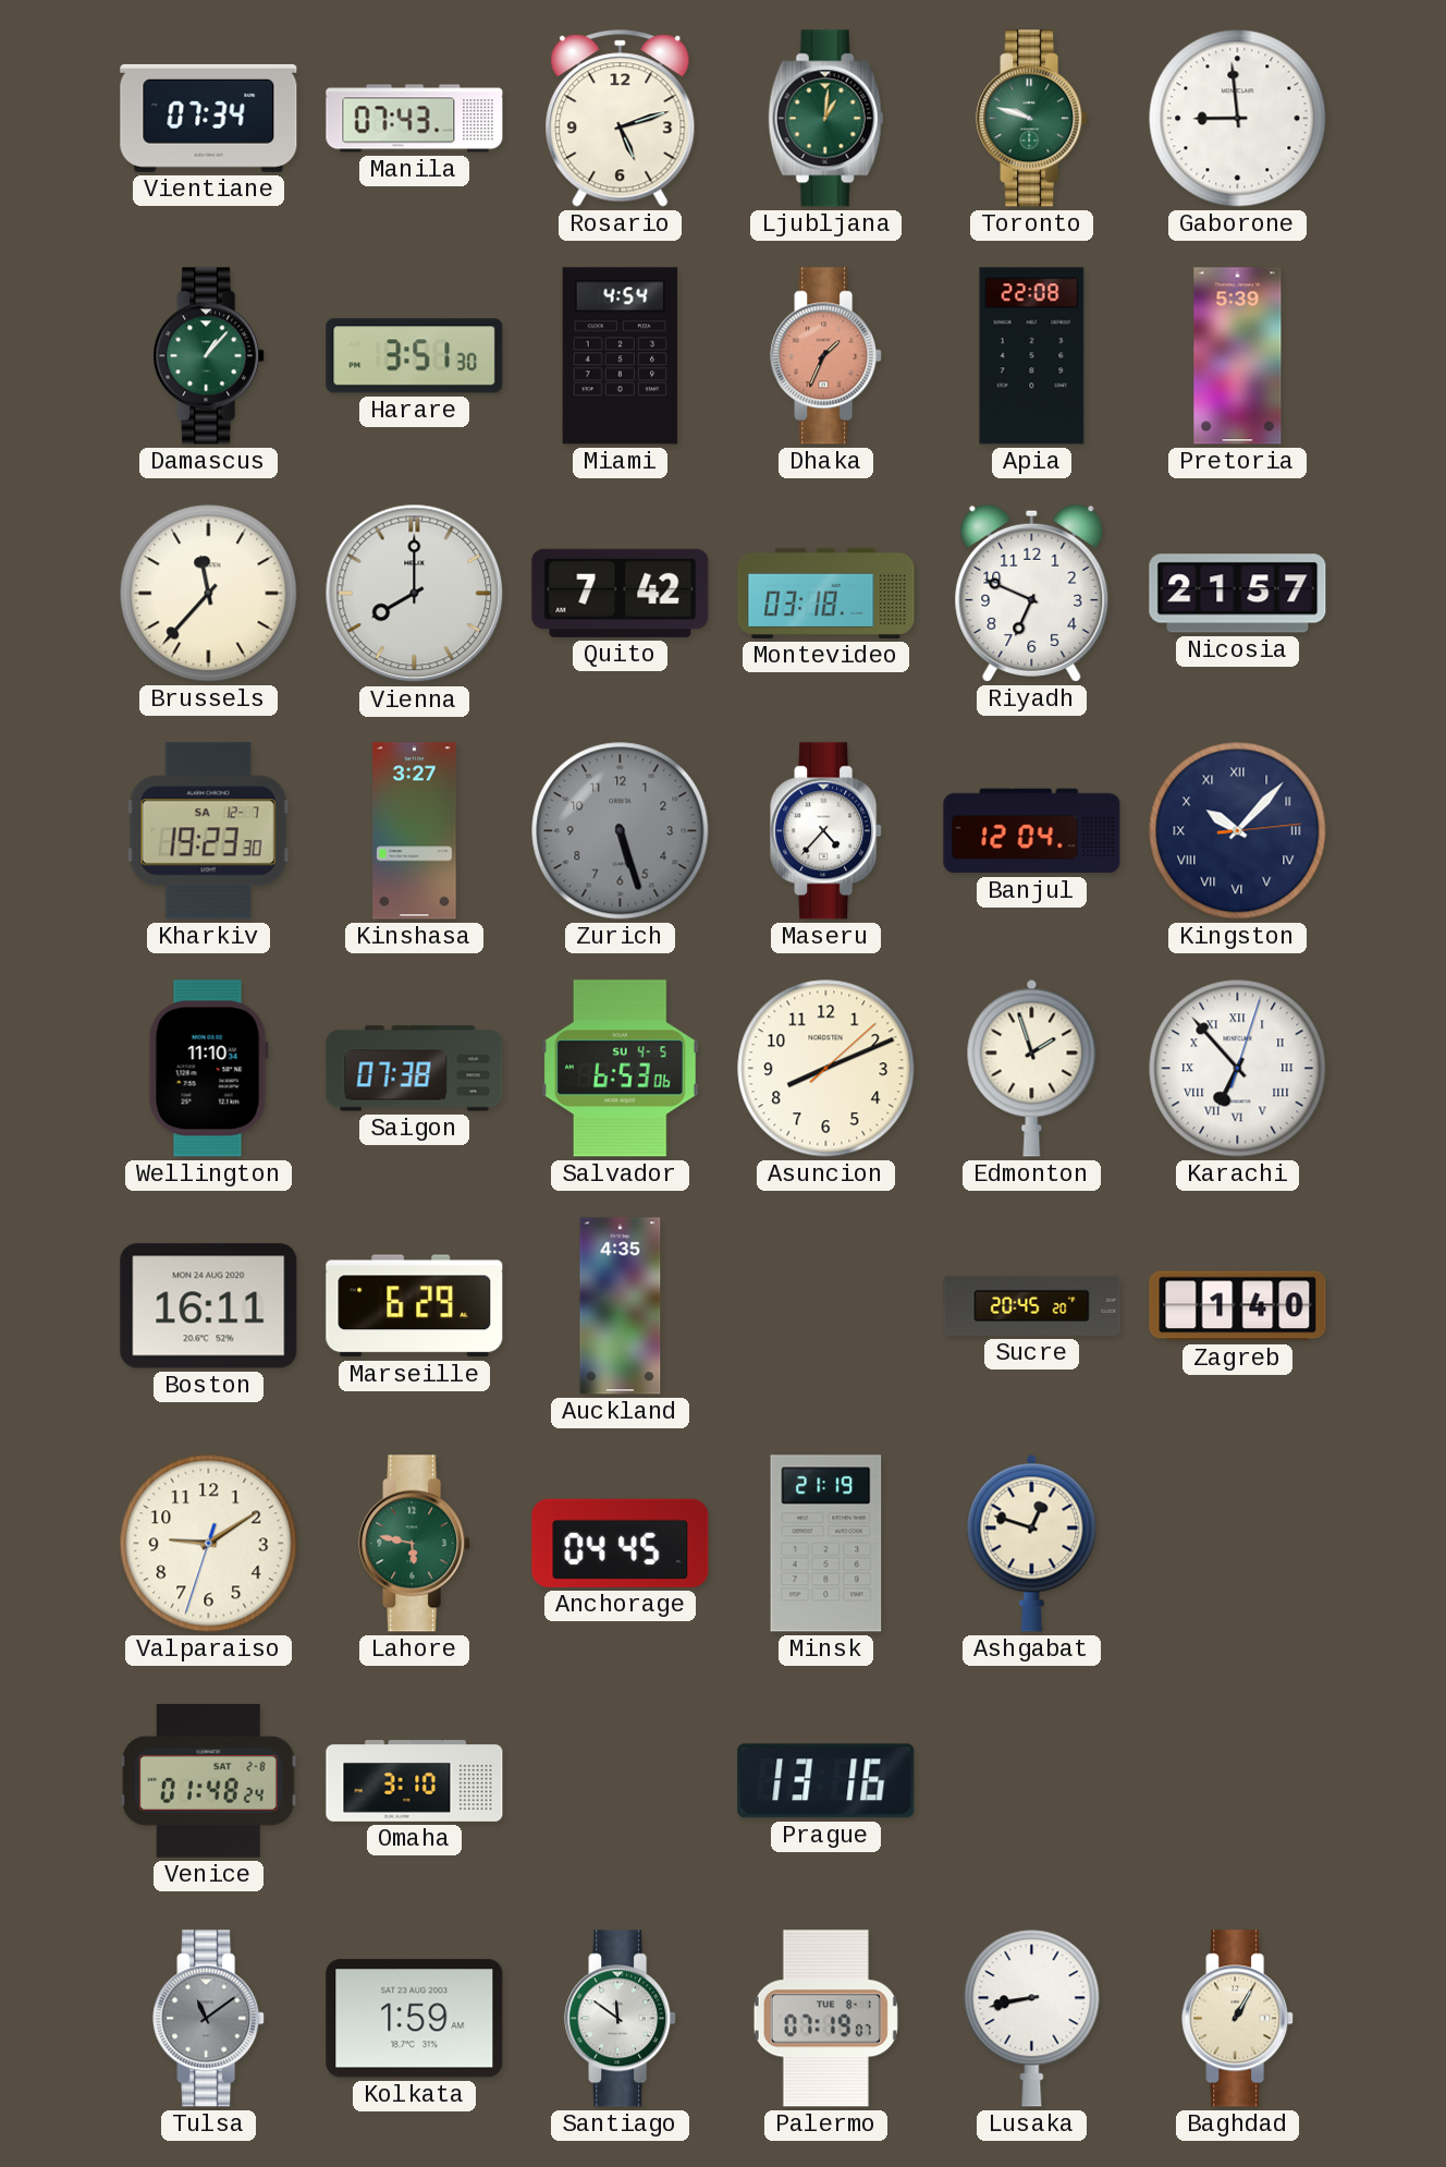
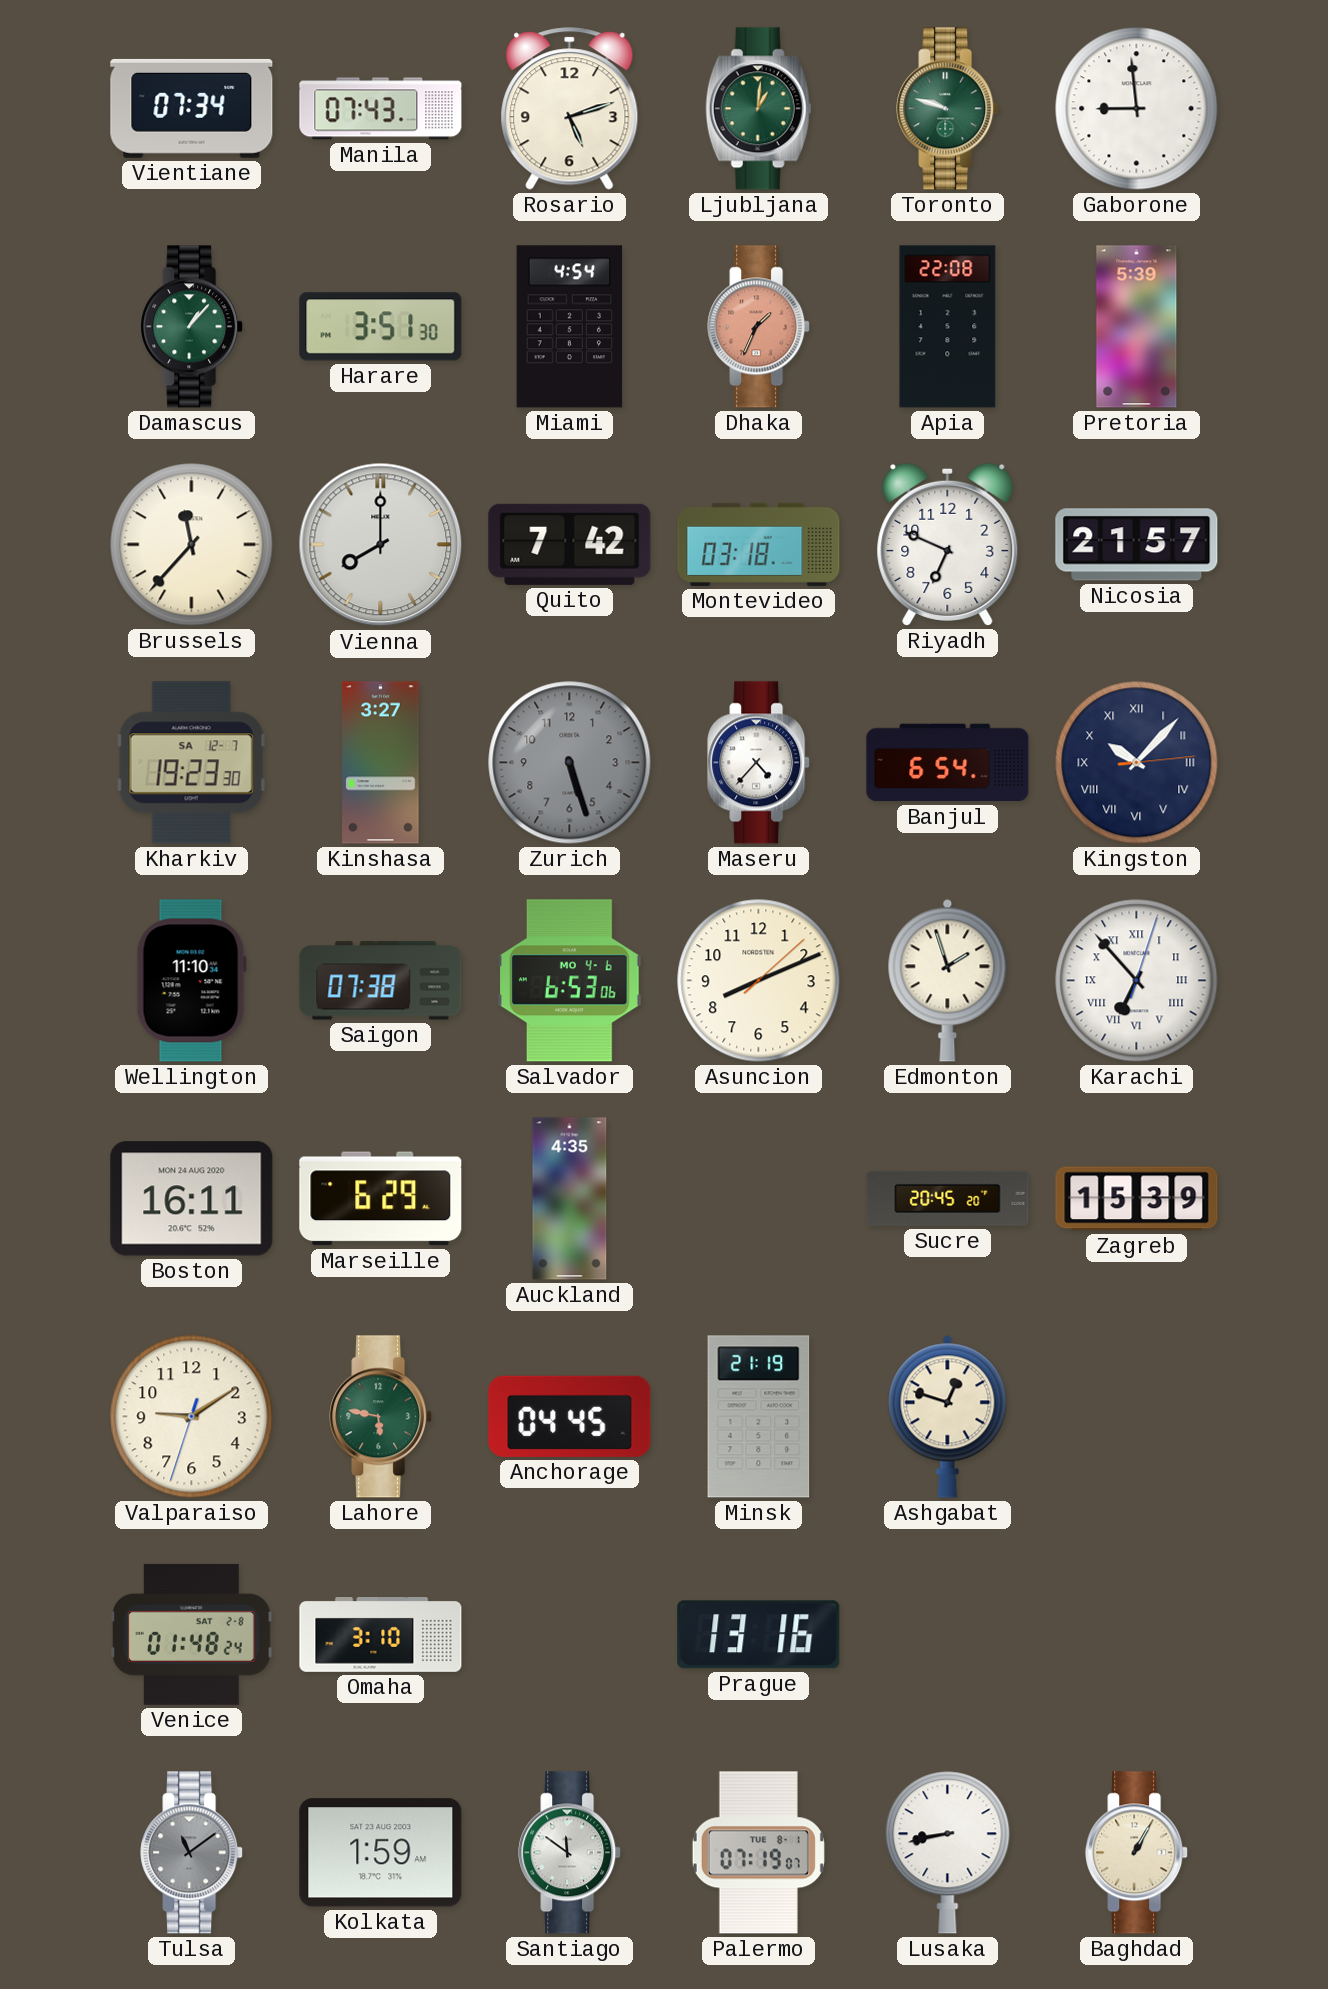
Banjul: 12:04 -> 6:54
Salvador date: SU 4-5 -> MO 4-6
Zagreb: 1:40 -> 15:39
